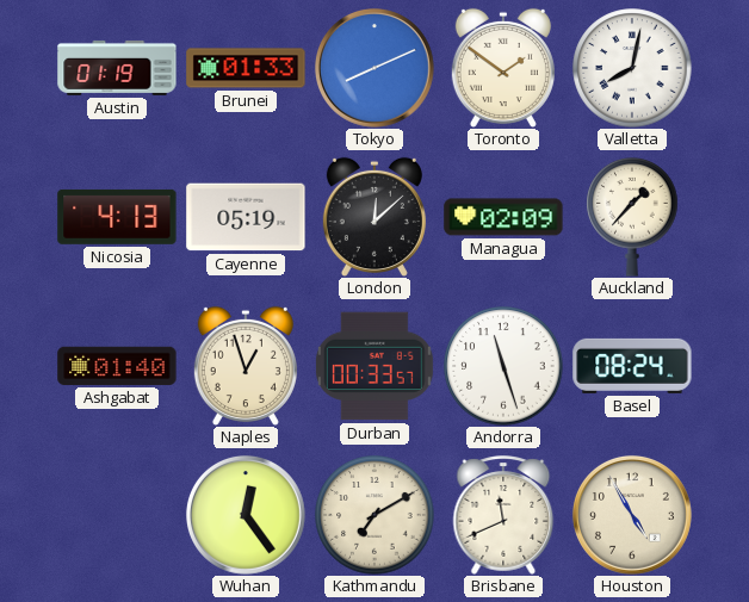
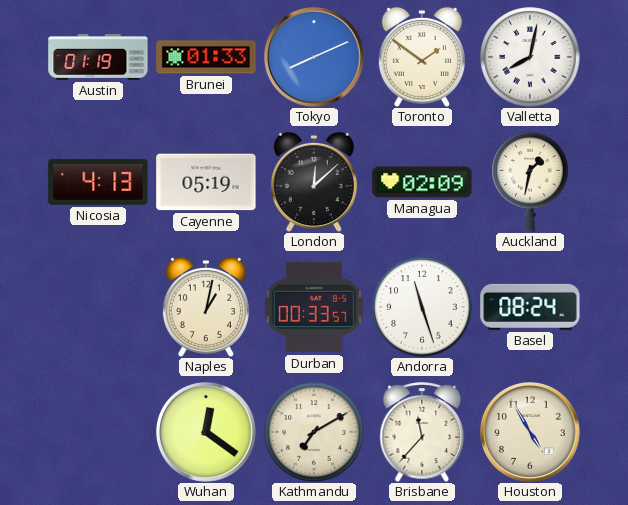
Auckland: 1:37 -> 1:32
Ashgabat: 01:40 -> none
Naples: 12:57 -> 1:02
Wuhan: 12:24 -> 12:21
Brisbane: 11:41 -> 11:37
